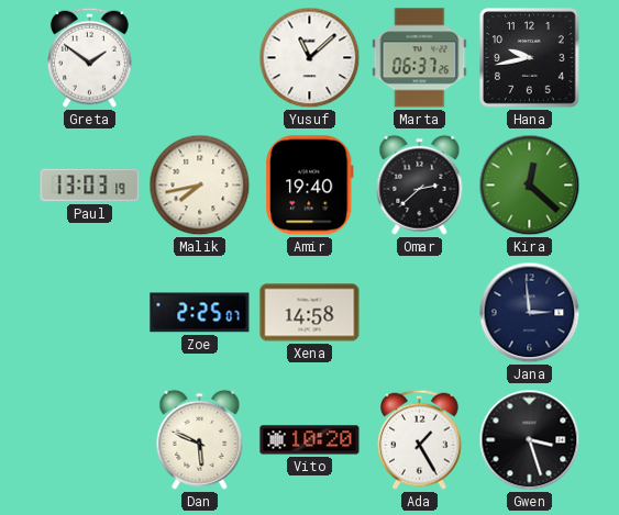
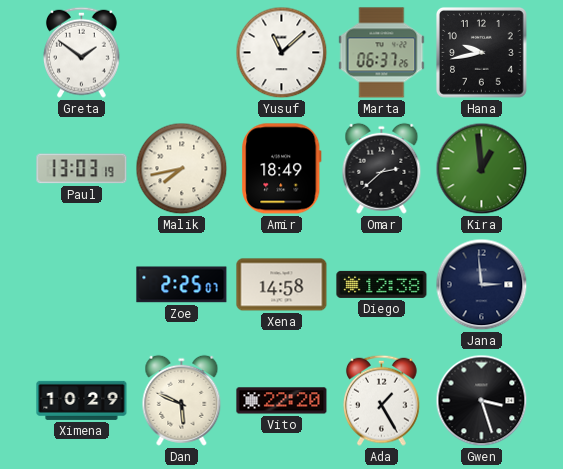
Amir: 19:40 -> 18:49
Kira: 12:22 -> 12:59
Diego: none -> 12:38
Ximena: none -> 10:29
Vito: 10:20 -> 22:20
